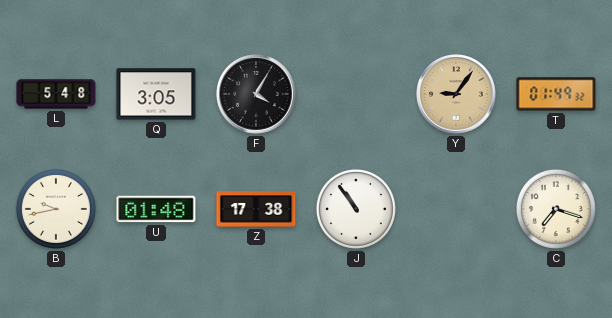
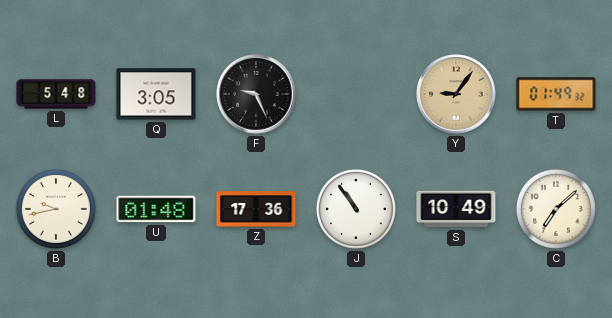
F: 4:05 -> 9:26
Z: 17:38 -> 17:36
S: none -> 10:49
C: 7:18 -> 7:08
